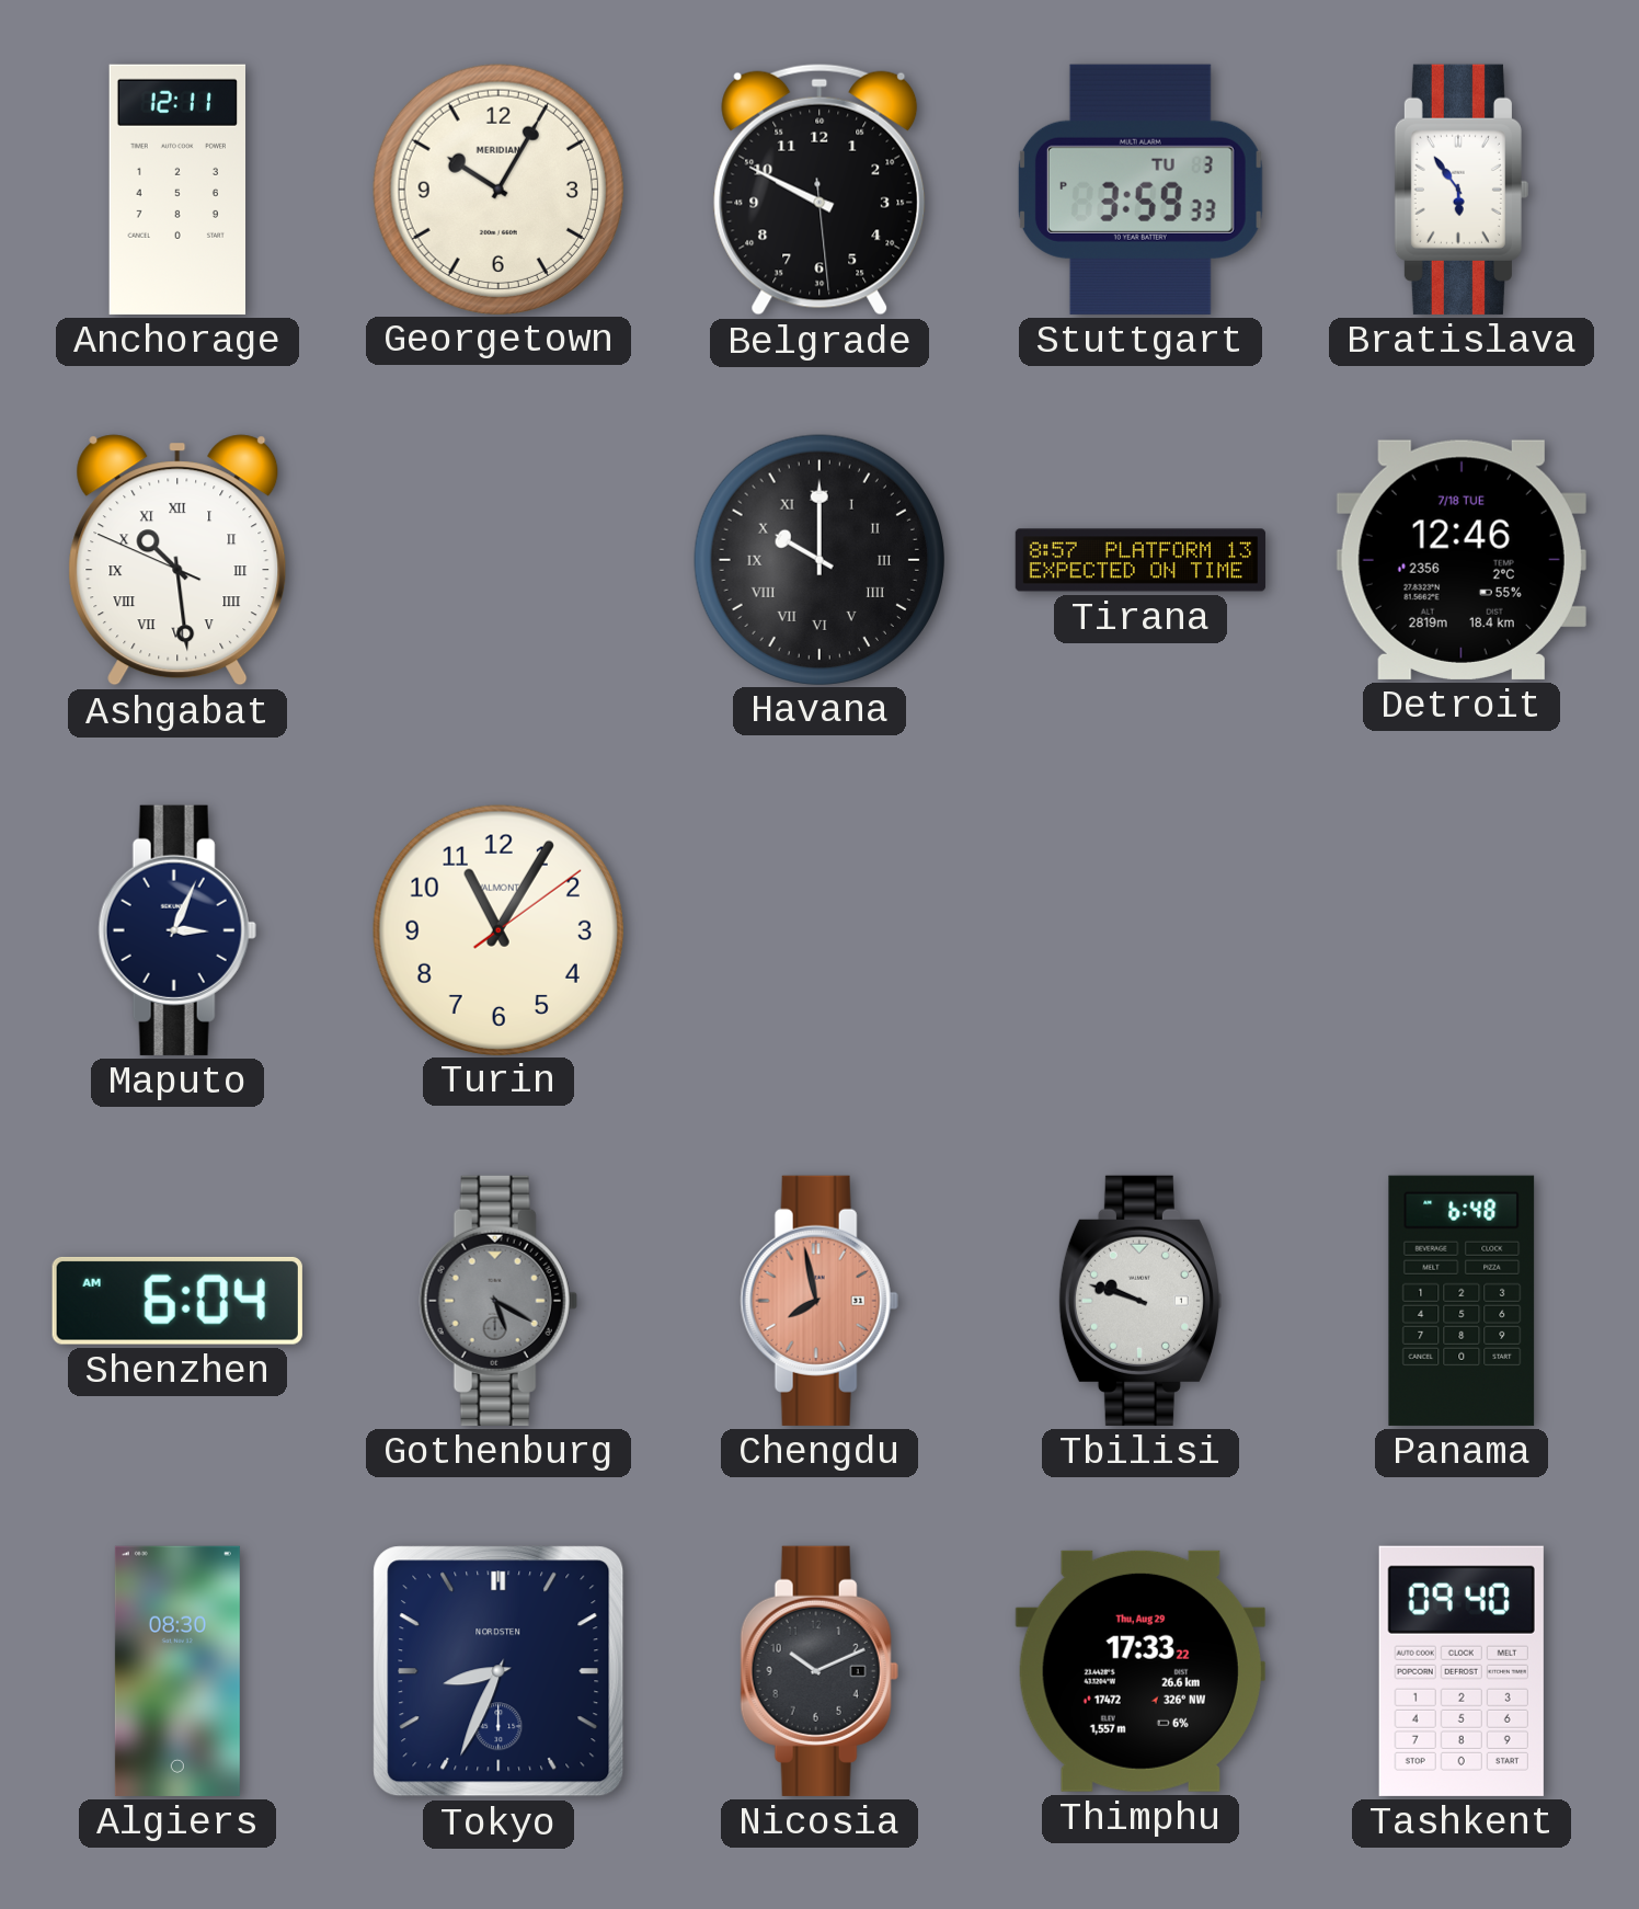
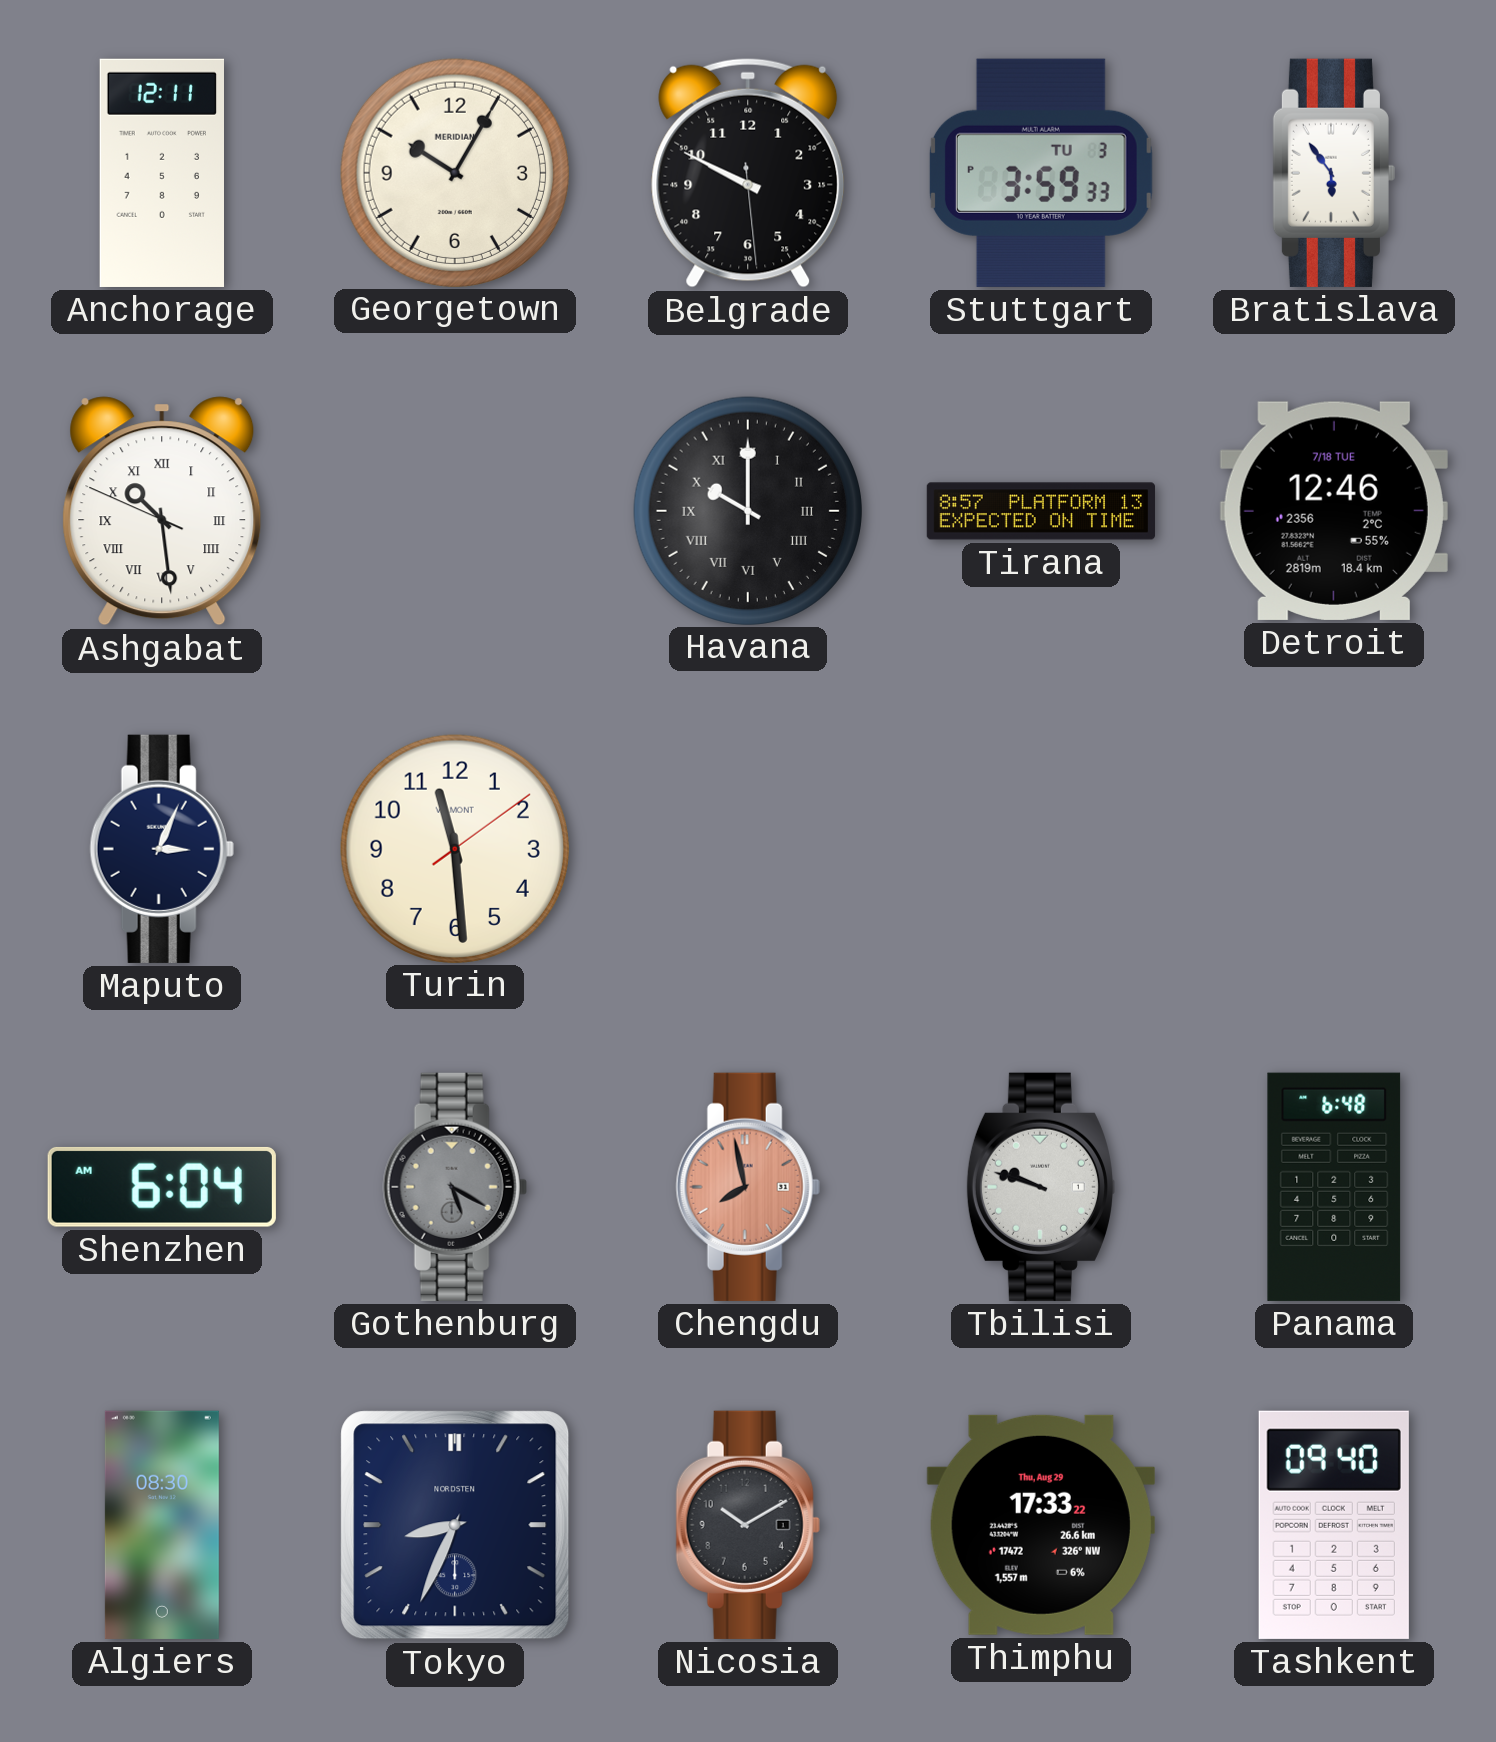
Turin: 11:05 -> 11:29
Nicosia: 10:11 -> 10:10
